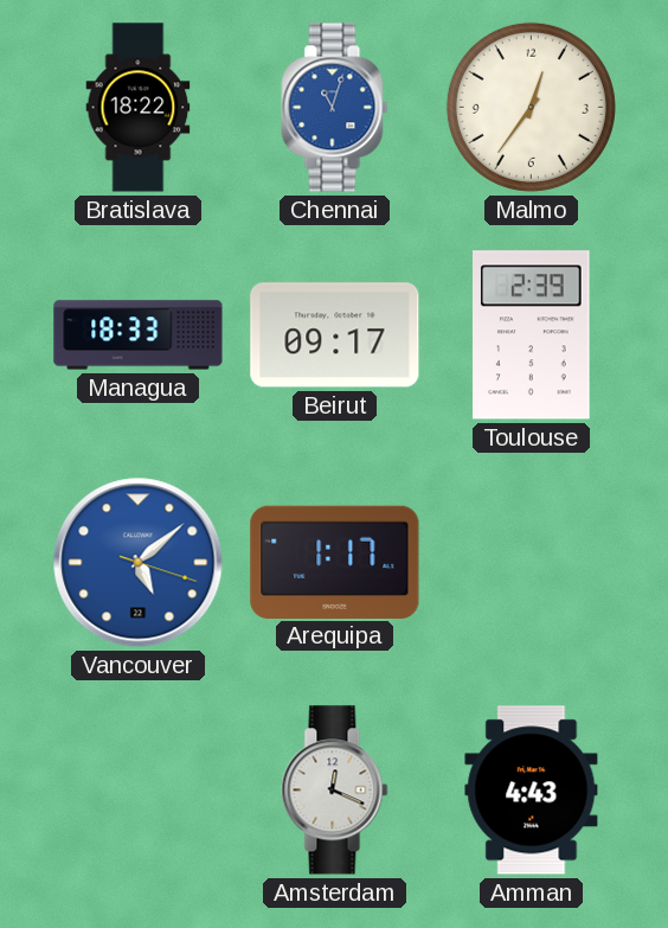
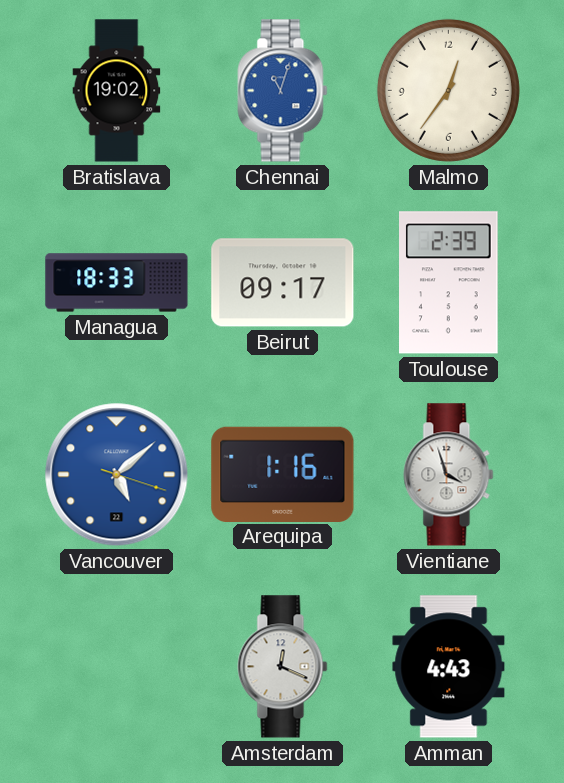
Bratislava: 18:22 -> 19:02
Arequipa: 1:17 -> 1:16
Vientiane: none -> 3:57
